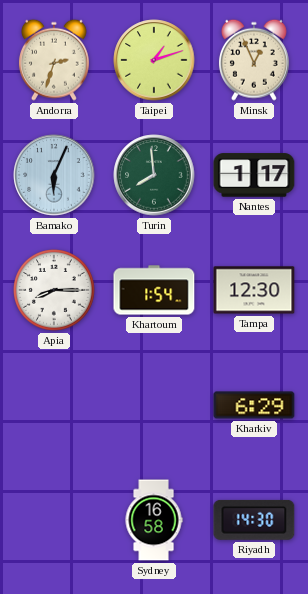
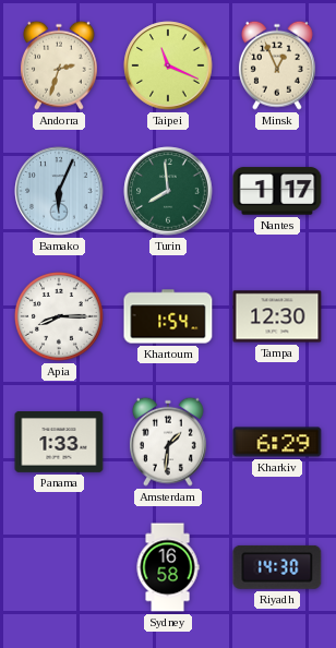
Taipei: 1:12 -> 11:19
Panama: none -> 1:33
Amsterdam: none -> 1:31
